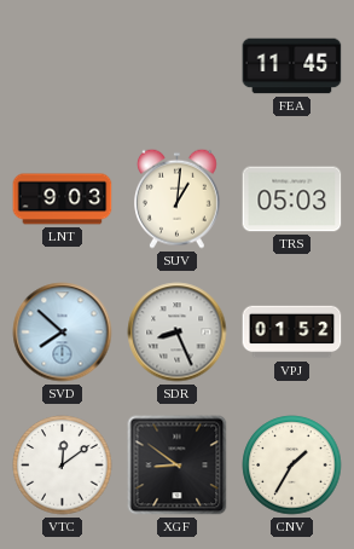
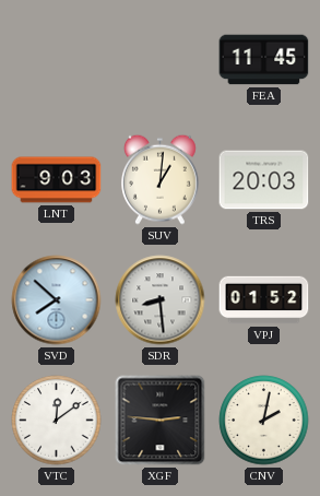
TRS: 05:03 -> 20:03
SDR: 8:26 -> 8:29
XGF: 8:51 -> 2:46
CNV: 1:35 -> 2:02
